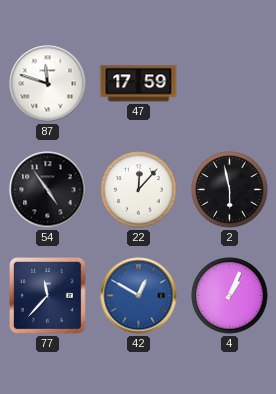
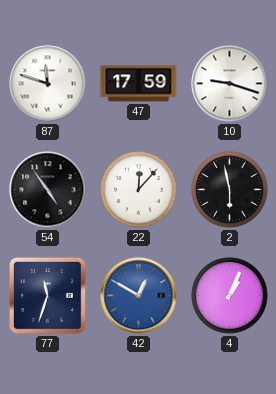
10: none -> 9:18
77: 11:37 -> 11:33
